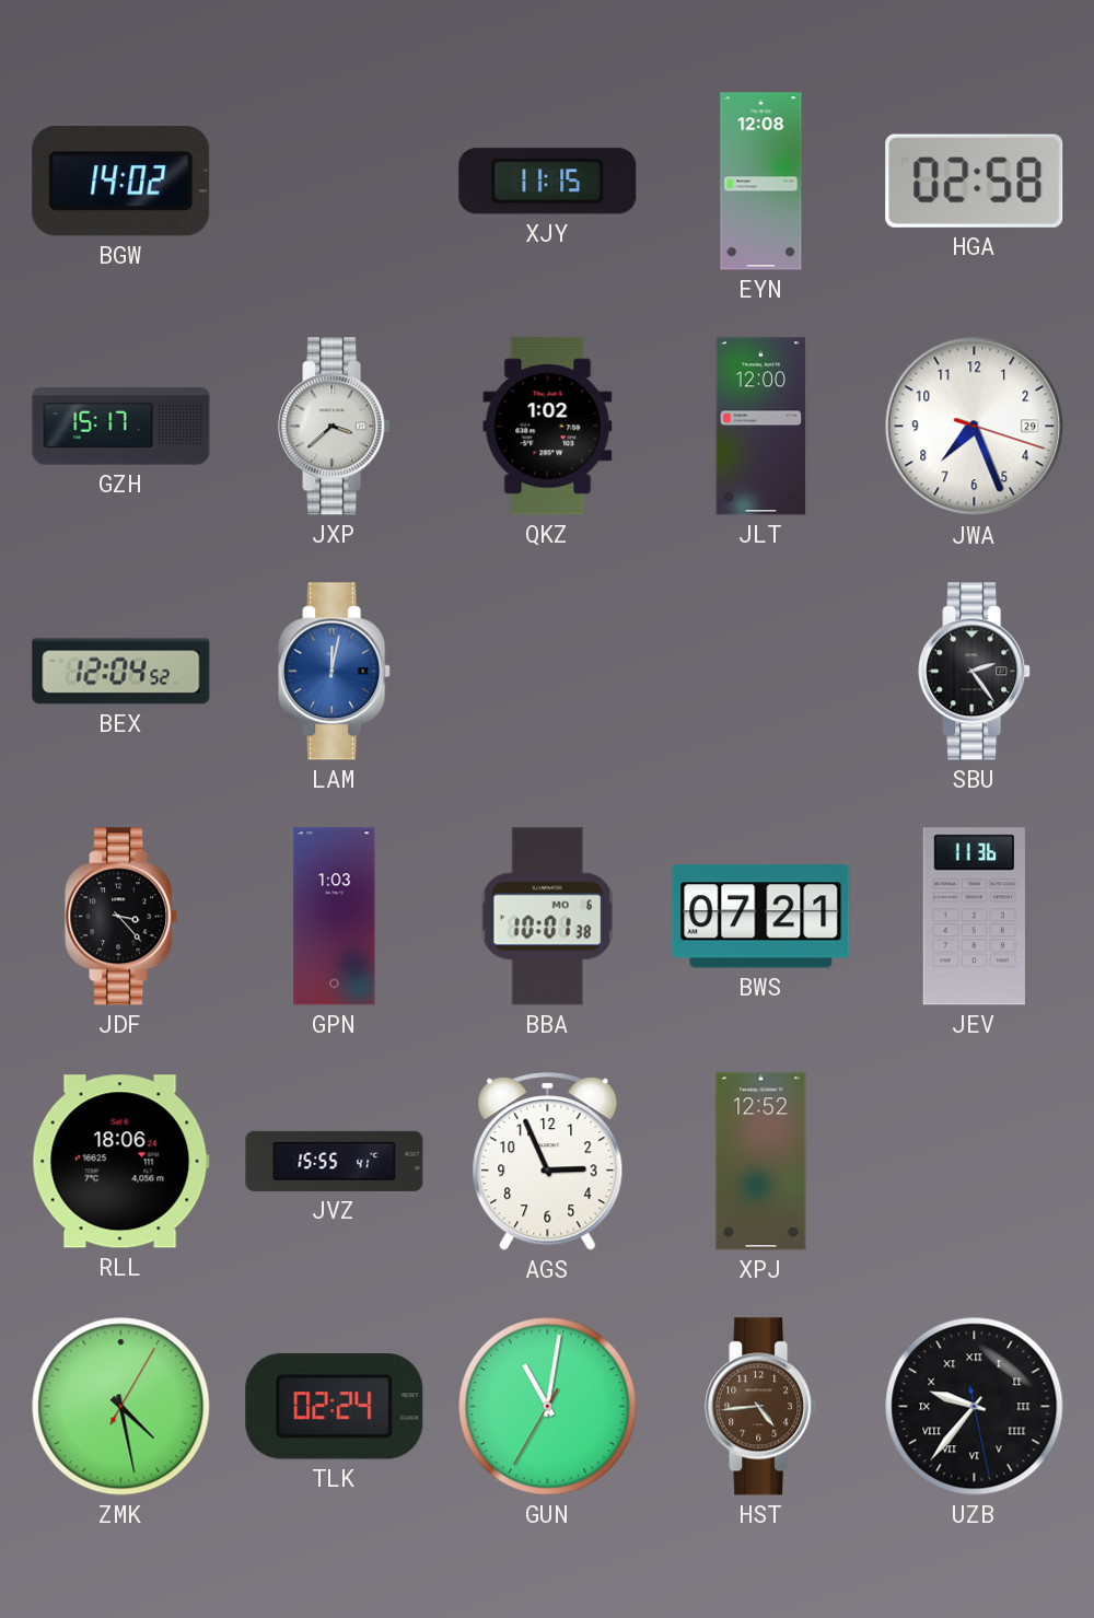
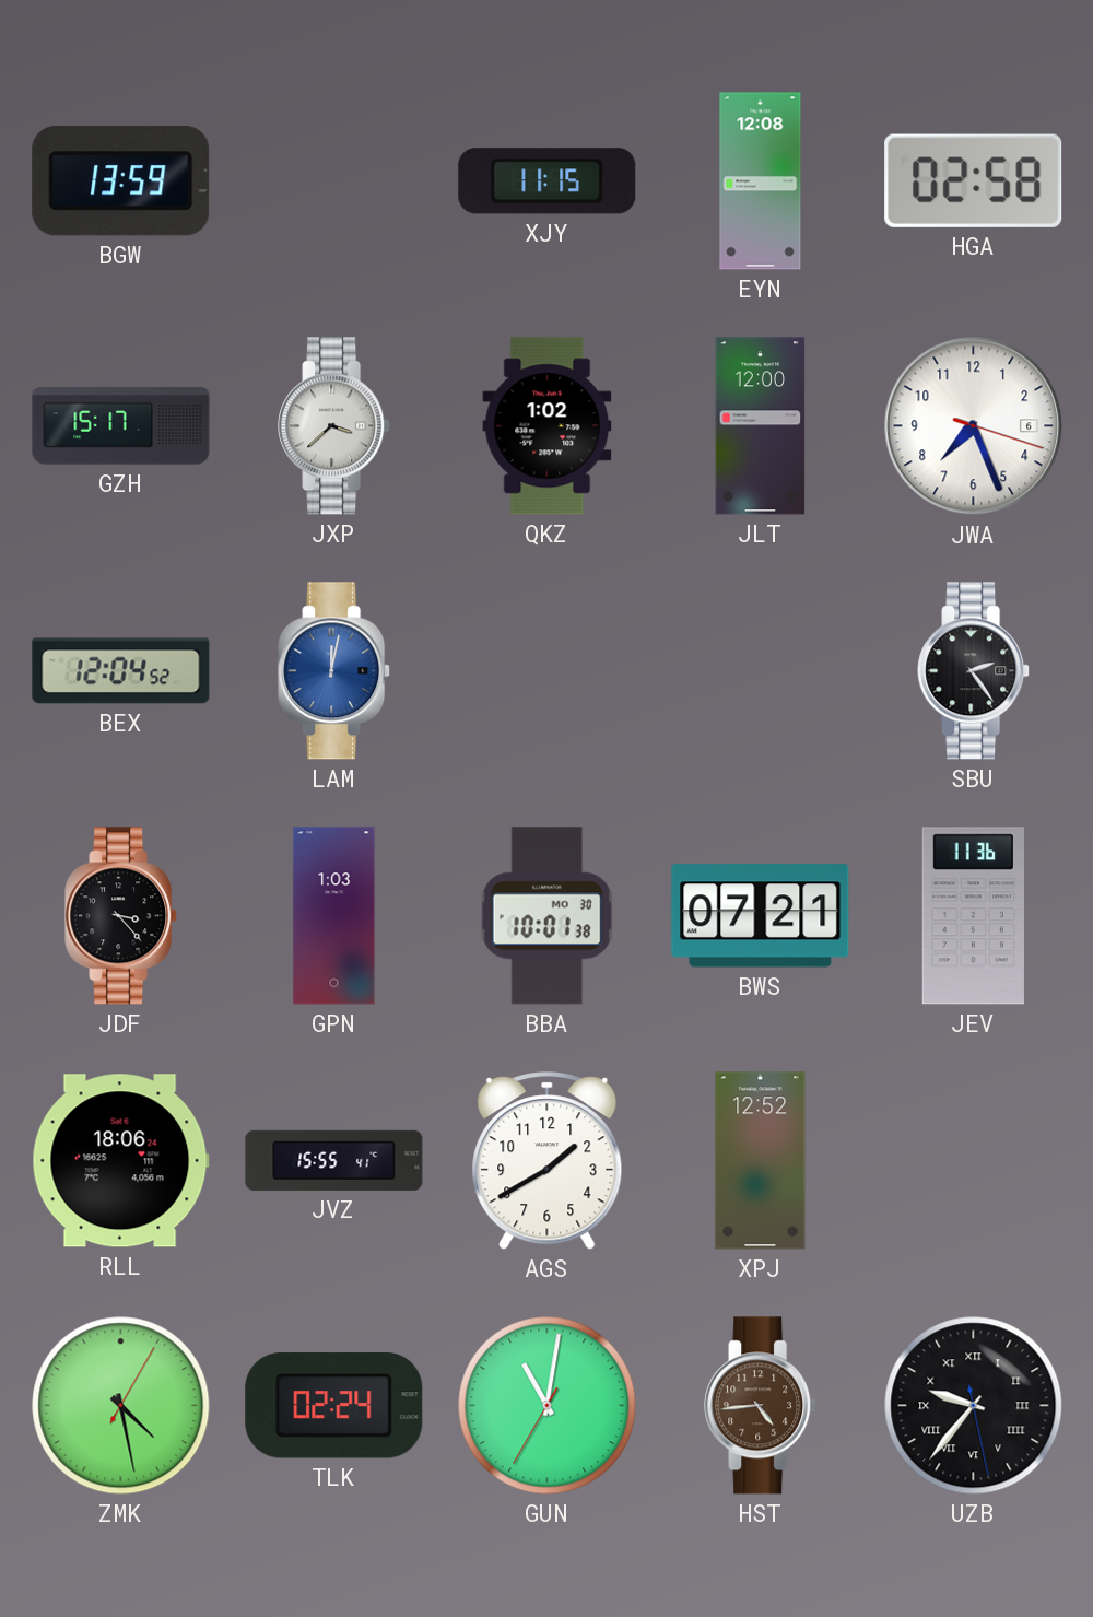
BGW: 14:02 -> 13:59
JWA date: 29 -> 6
BBA date: MO 6 -> MO 30
AGS: 2:56 -> 1:40
